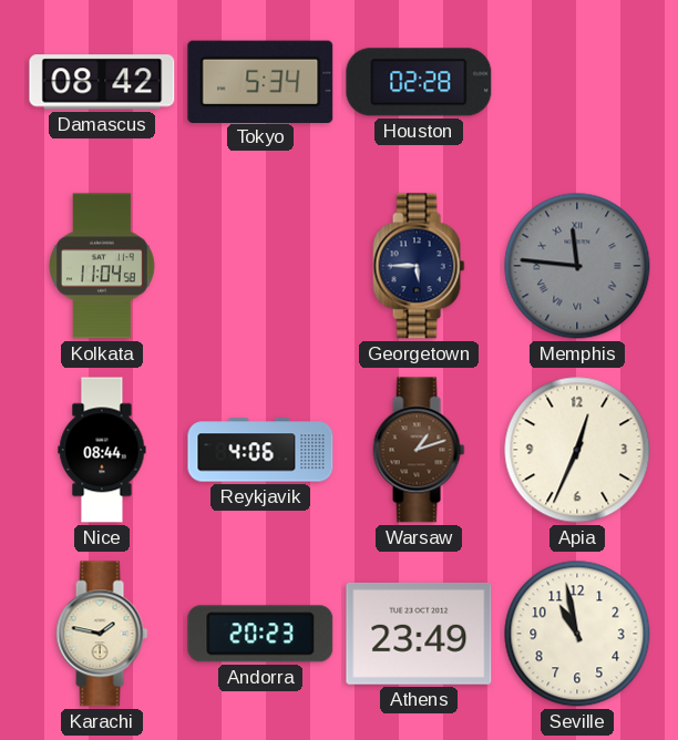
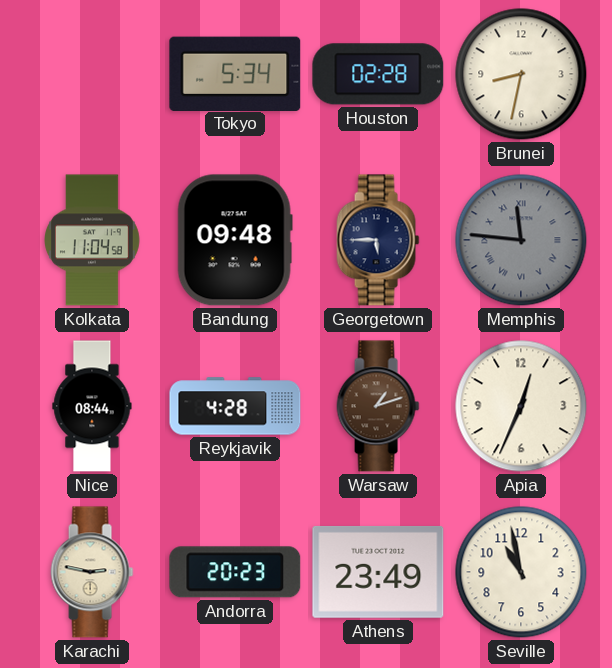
Damascus: 08:42 -> none
Brunei: none -> 8:32
Bandung: none -> 09:48
Reykjavik: 4:06 -> 4:28
Karachi: 1:47 -> 2:47
